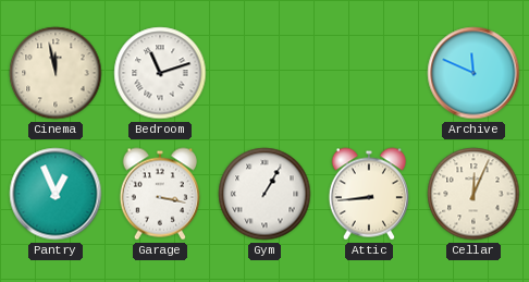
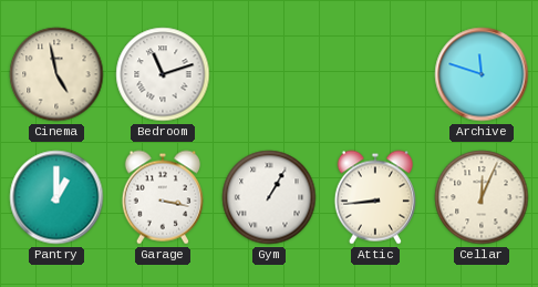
Cinema: 11:58 -> 4:58
Archive: 11:49 -> 11:48
Pantry: 12:56 -> 1:00
